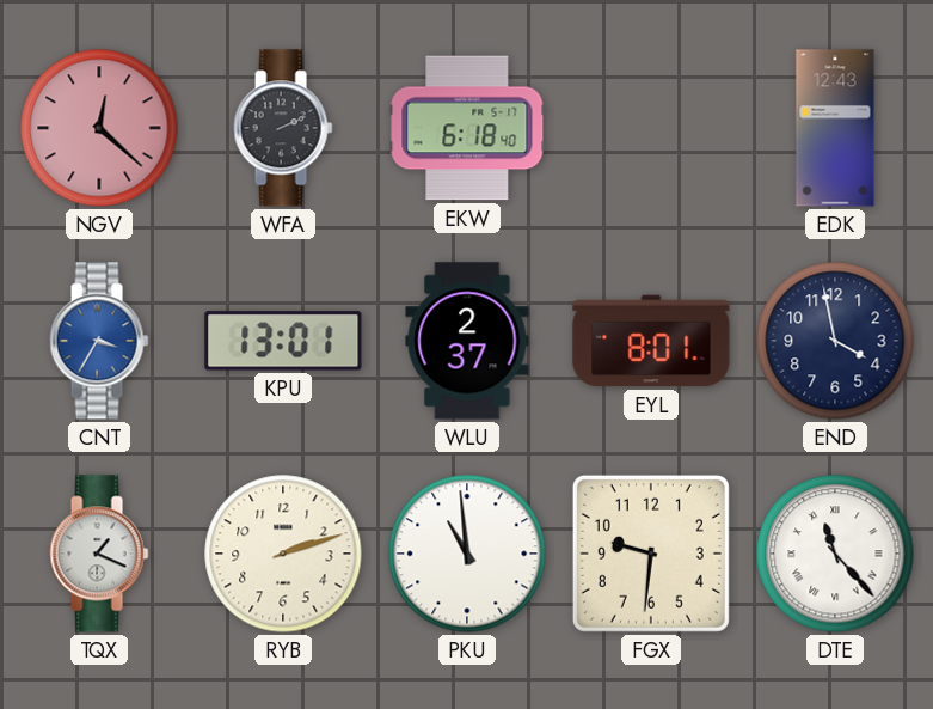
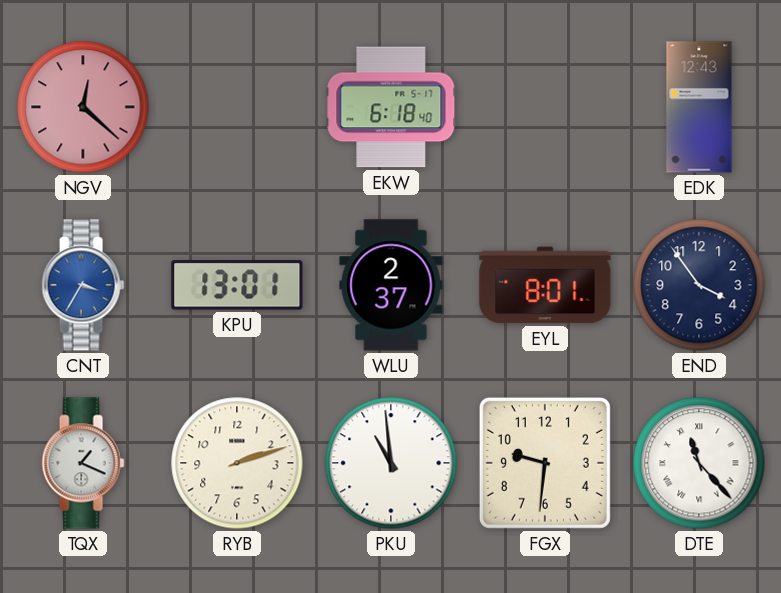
WFA: 2:11 -> none
END: 3:58 -> 3:54
